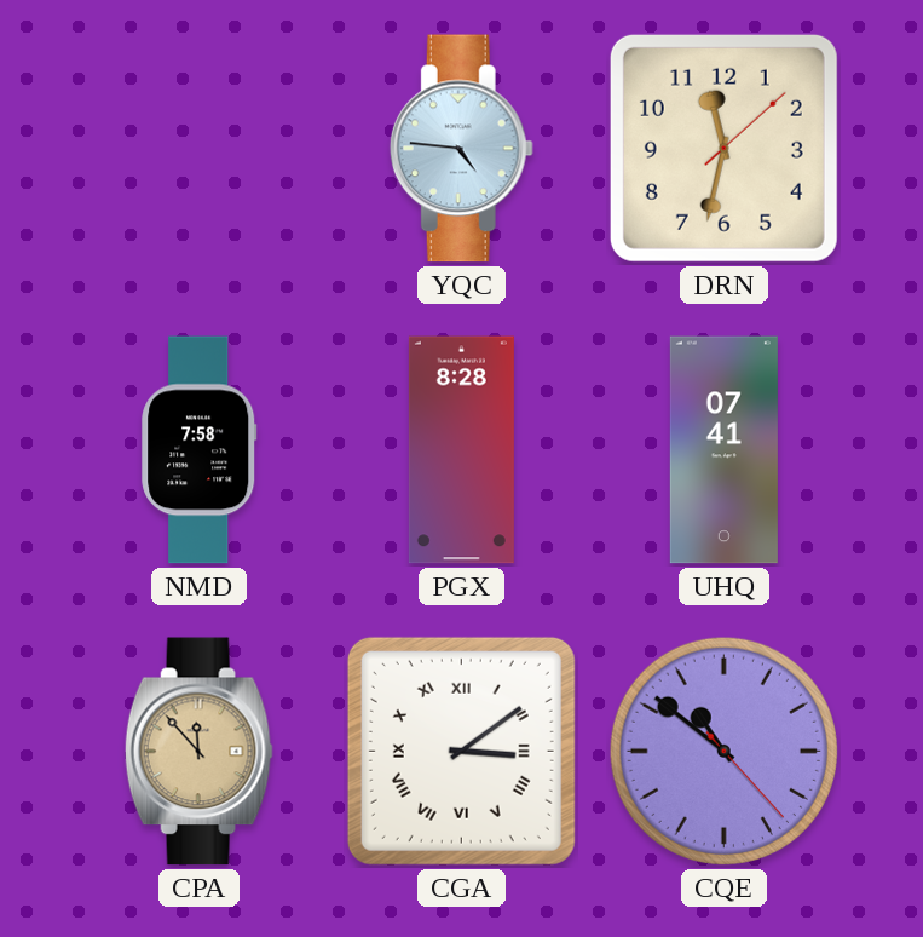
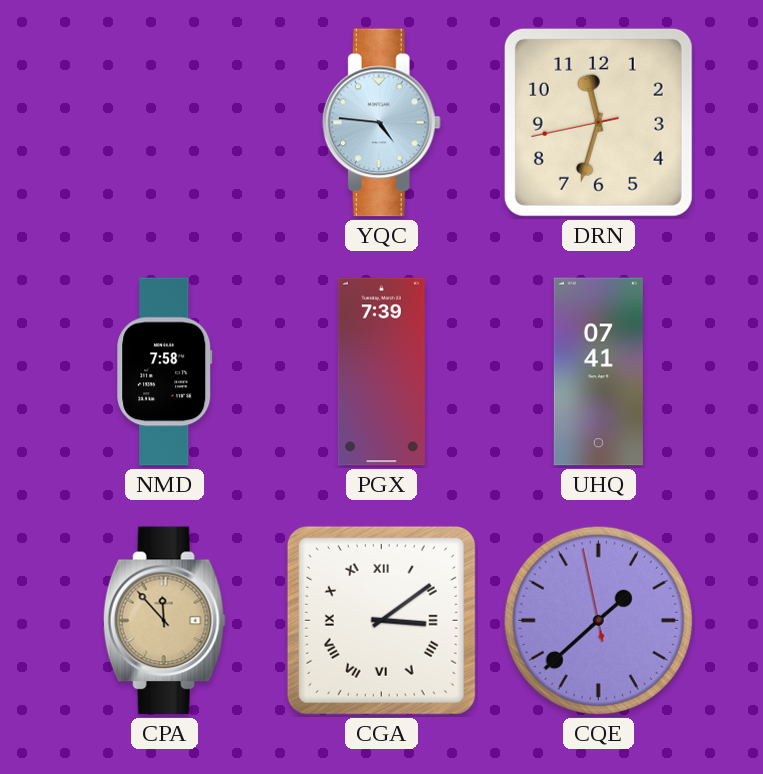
DRN: 11:32:08 -> 11:32:43
PGX: 8:28 -> 7:39
CQE: 10:51 -> 1:37
